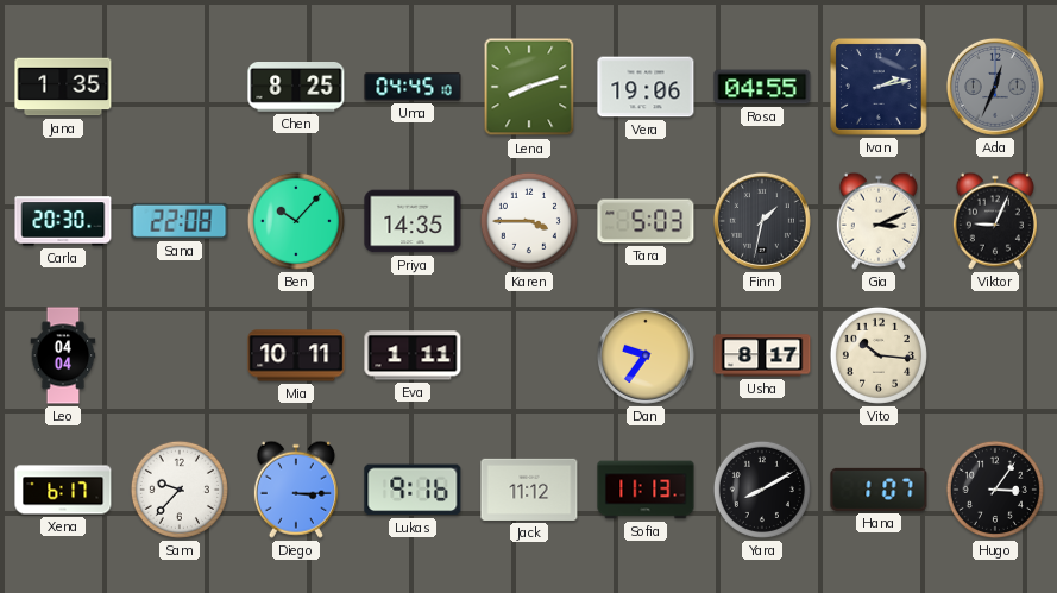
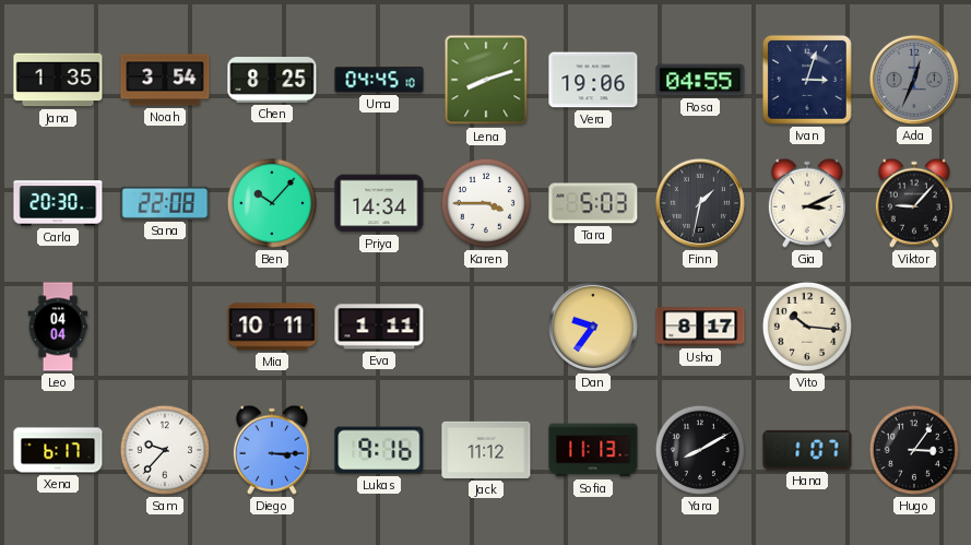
Noah: none -> 3:54
Ivan: 2:13 -> 3:03
Priya: 14:35 -> 14:34
Viktor: 9:04 -> 9:07
